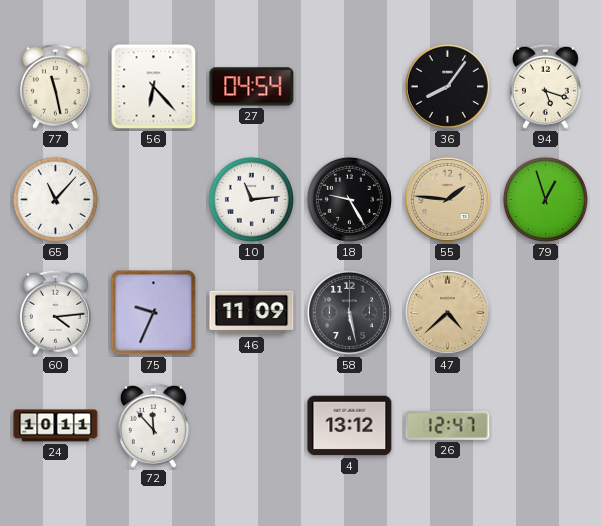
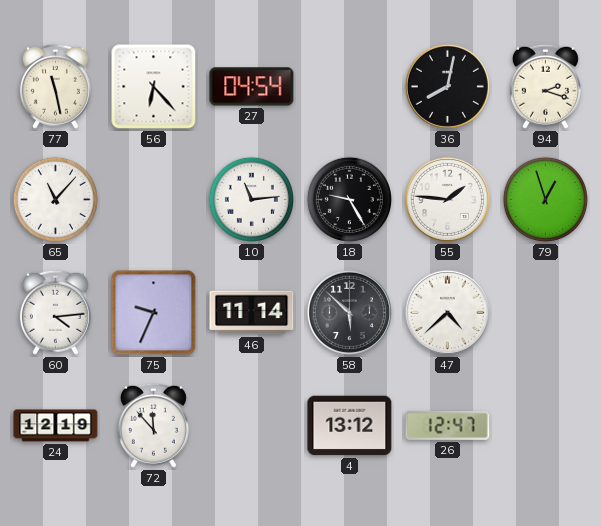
36: 8:06 -> 8:02
94: 5:18 -> 2:18
55 dial: champagne -> white
46: 11:09 -> 11:14
58: 5:28 -> 5:52
47 dial: champagne -> white
24: 10:11 -> 12:19
